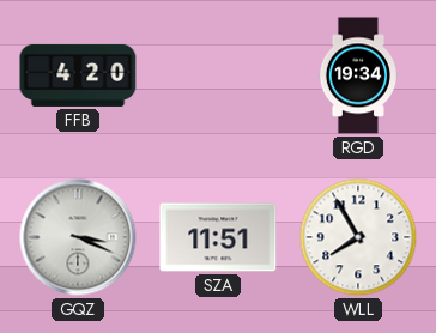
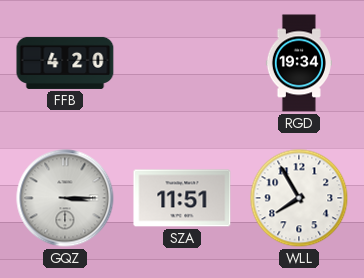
GQZ: 3:19 -> 3:15
